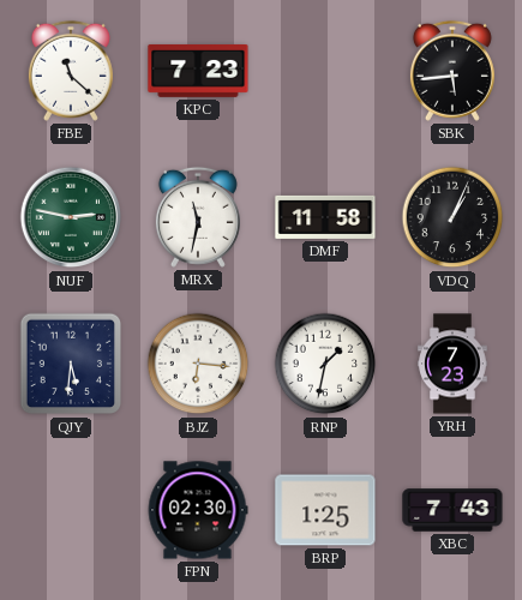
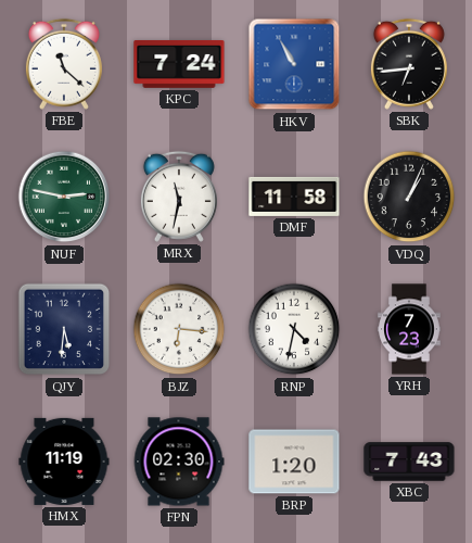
KPC: 7:23 -> 7:24
HKV: none -> 10:55
SBK: 5:44 -> 6:44
RNP: 1:32 -> 4:32
HMX: none -> 11:19
BRP: 1:25 -> 1:20
